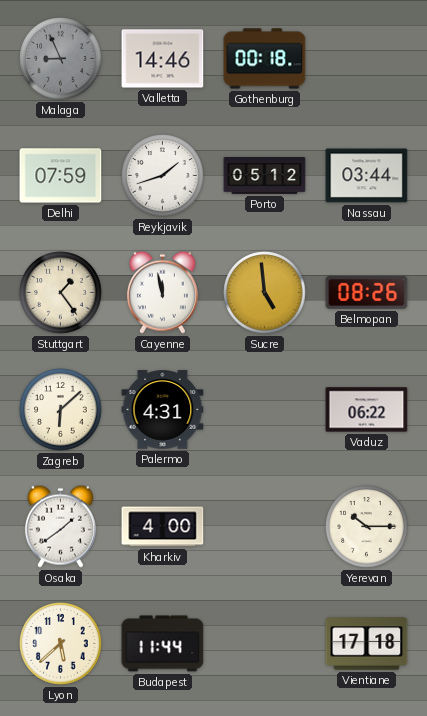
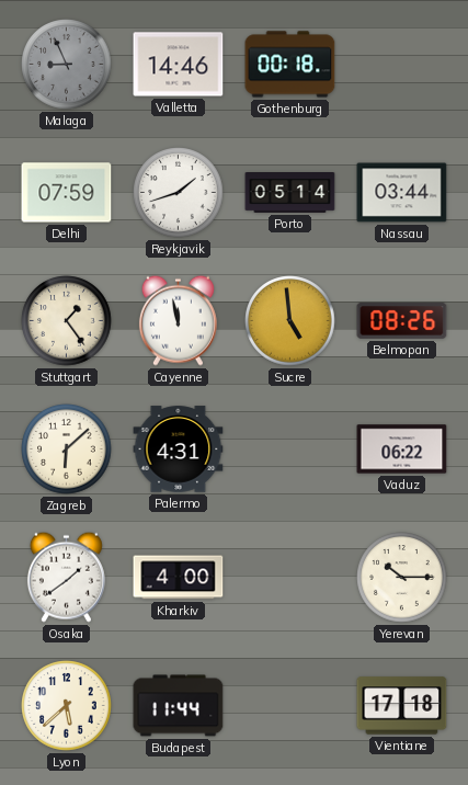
Porto: 05:12 -> 05:14
